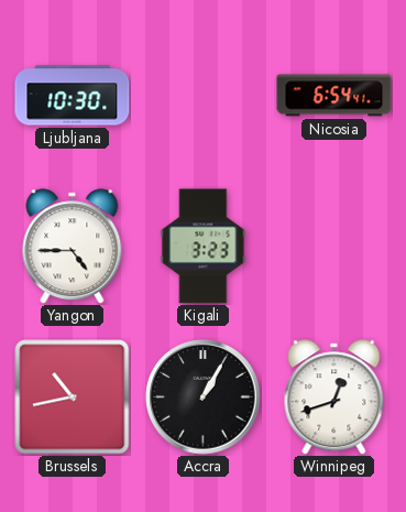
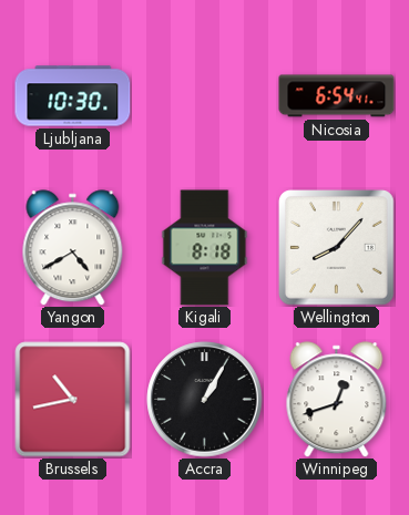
Yangon: 4:45 -> 4:40
Kigali: 3:23 -> 8:18
Wellington: none -> 8:07
